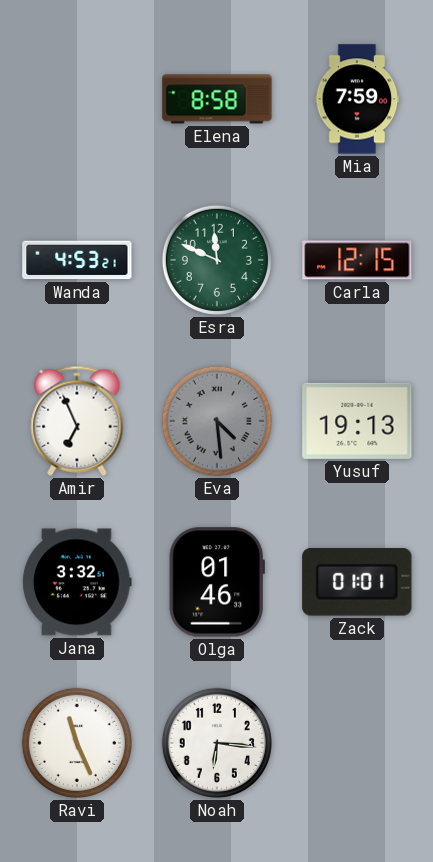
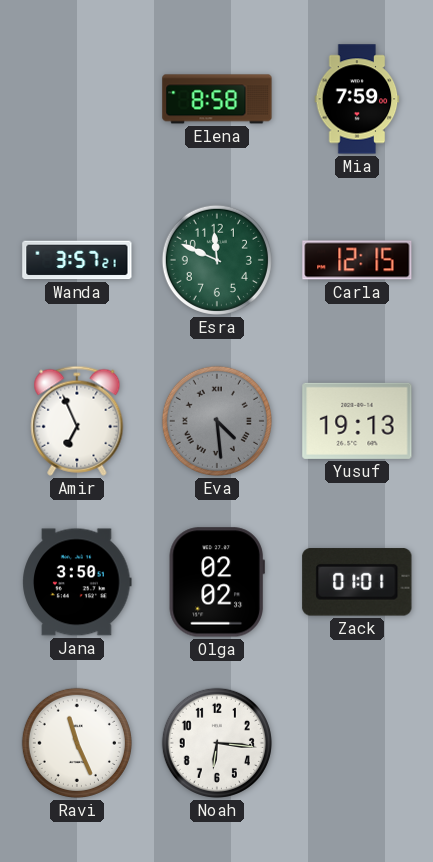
Wanda: 4:53 -> 3:57
Jana: 3:32 -> 3:50
Olga: 01:46 -> 02:02
